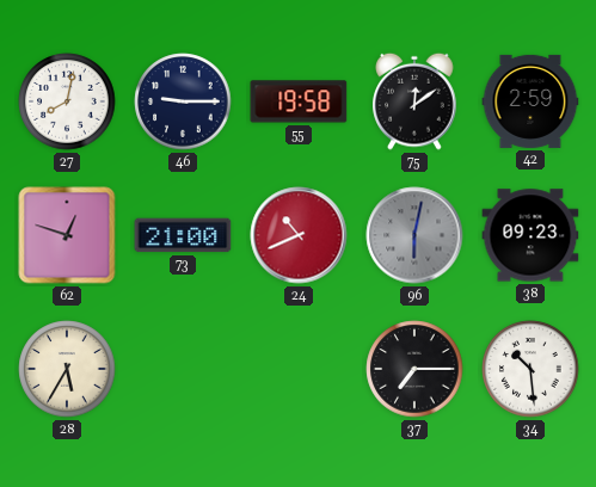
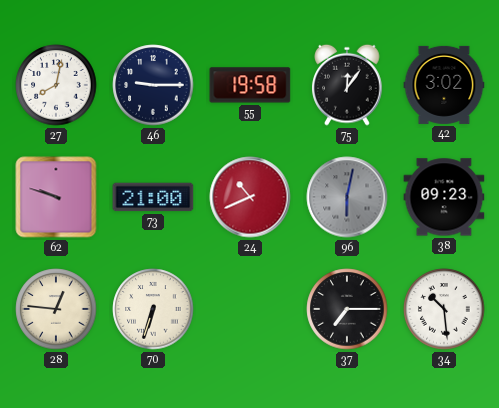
75: 12:09 -> 12:06
42: 2:59 -> 3:02
62: 12:48 -> 9:48
28: 5:35 -> 12:46
70: none -> 6:33
